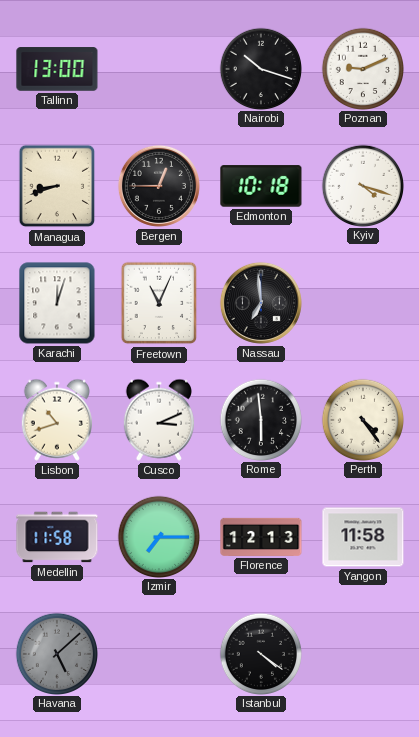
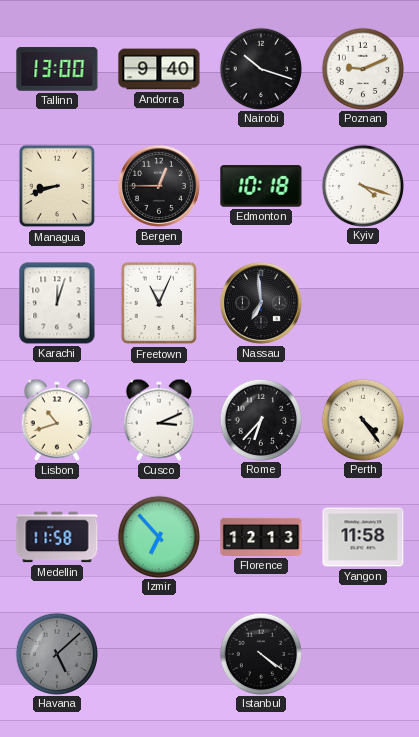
Andorra: none -> 9:40
Rome: 5:59 -> 6:37
Izmir: 7:15 -> 6:53
